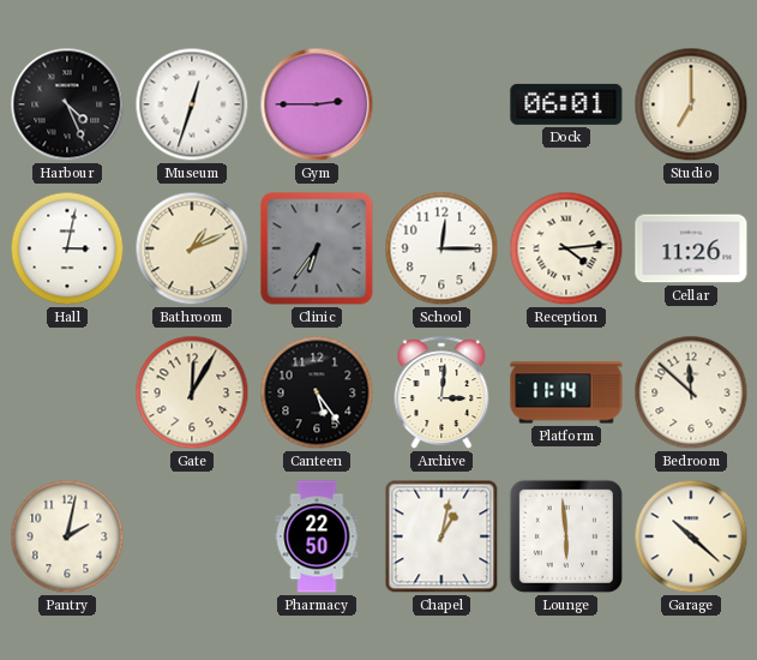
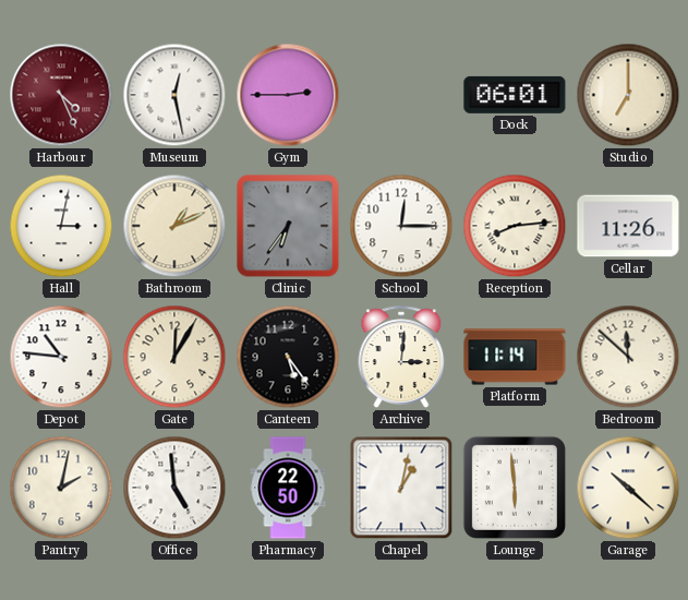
Harbour dial: black -> burgundy
Museum: 12:33 -> 12:28
Reception: 4:14 -> 8:14
Depot: none -> 10:46
Office: none -> 4:59
